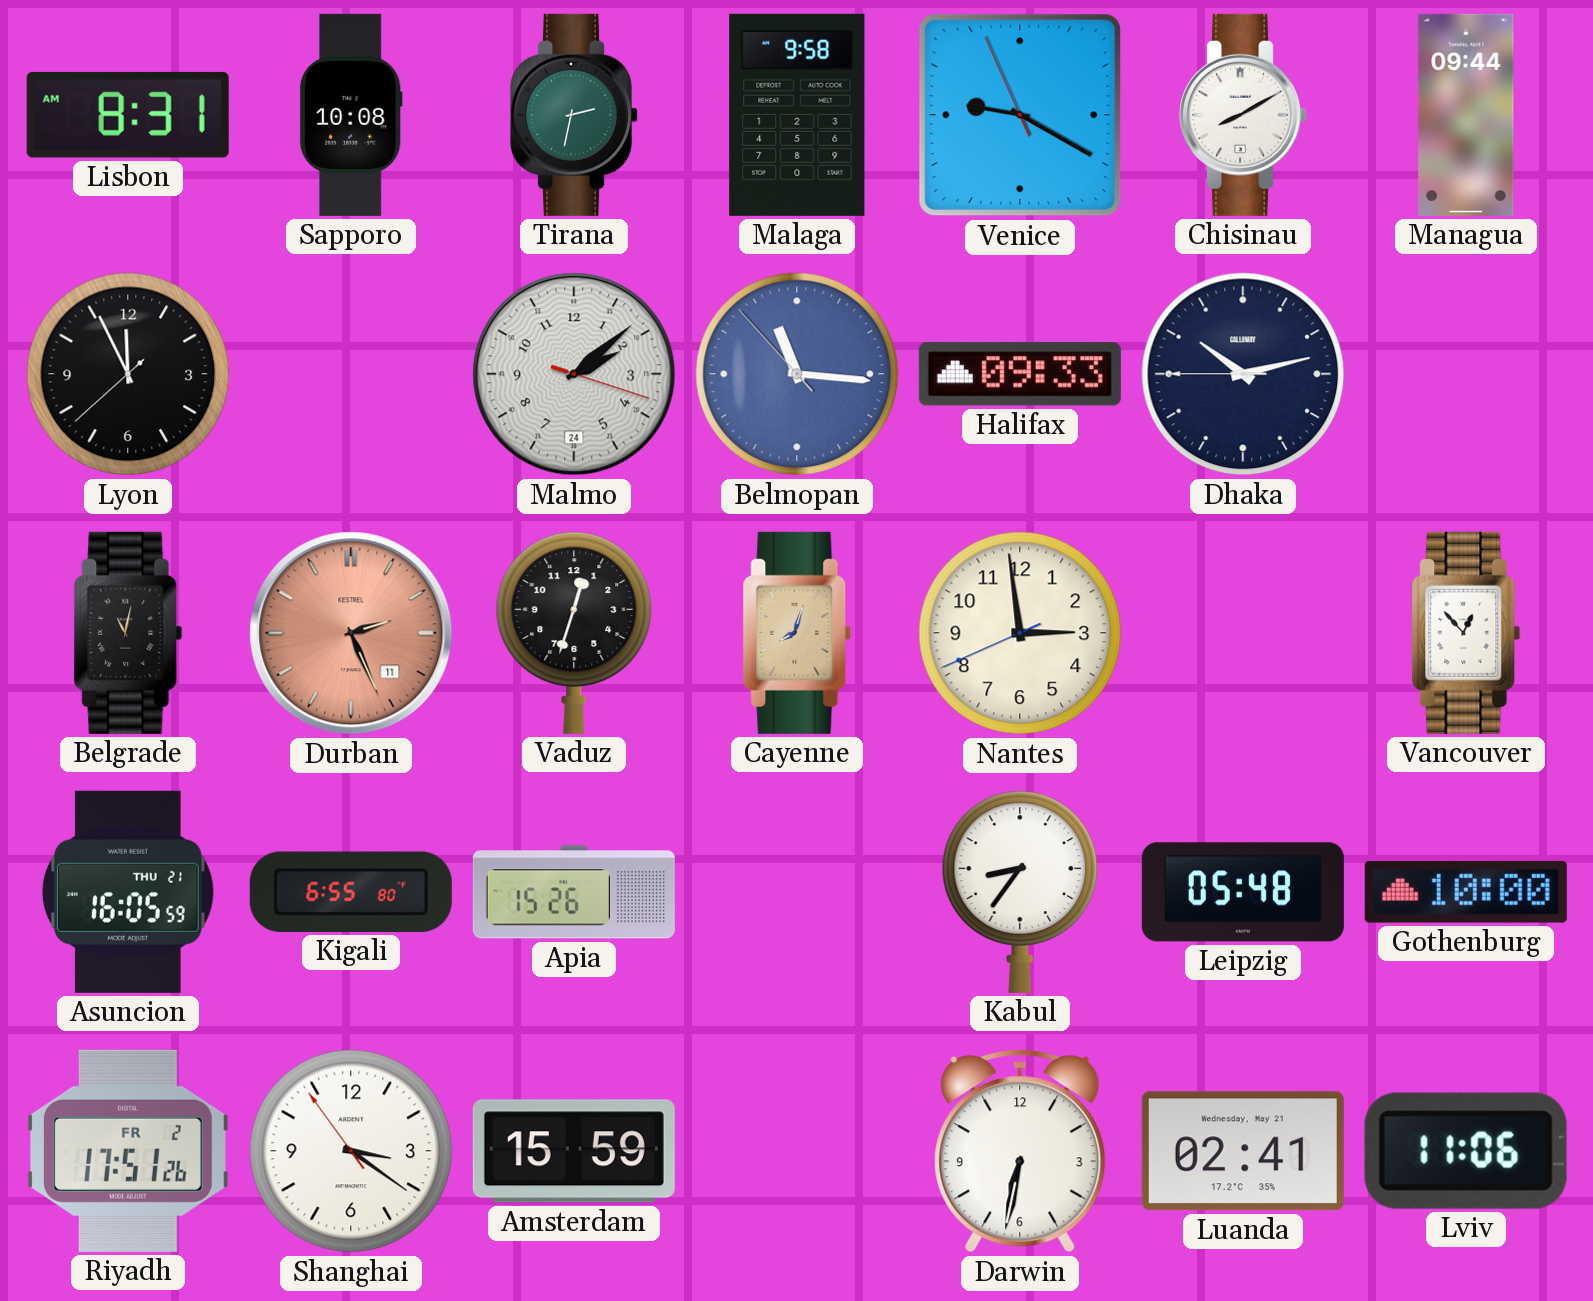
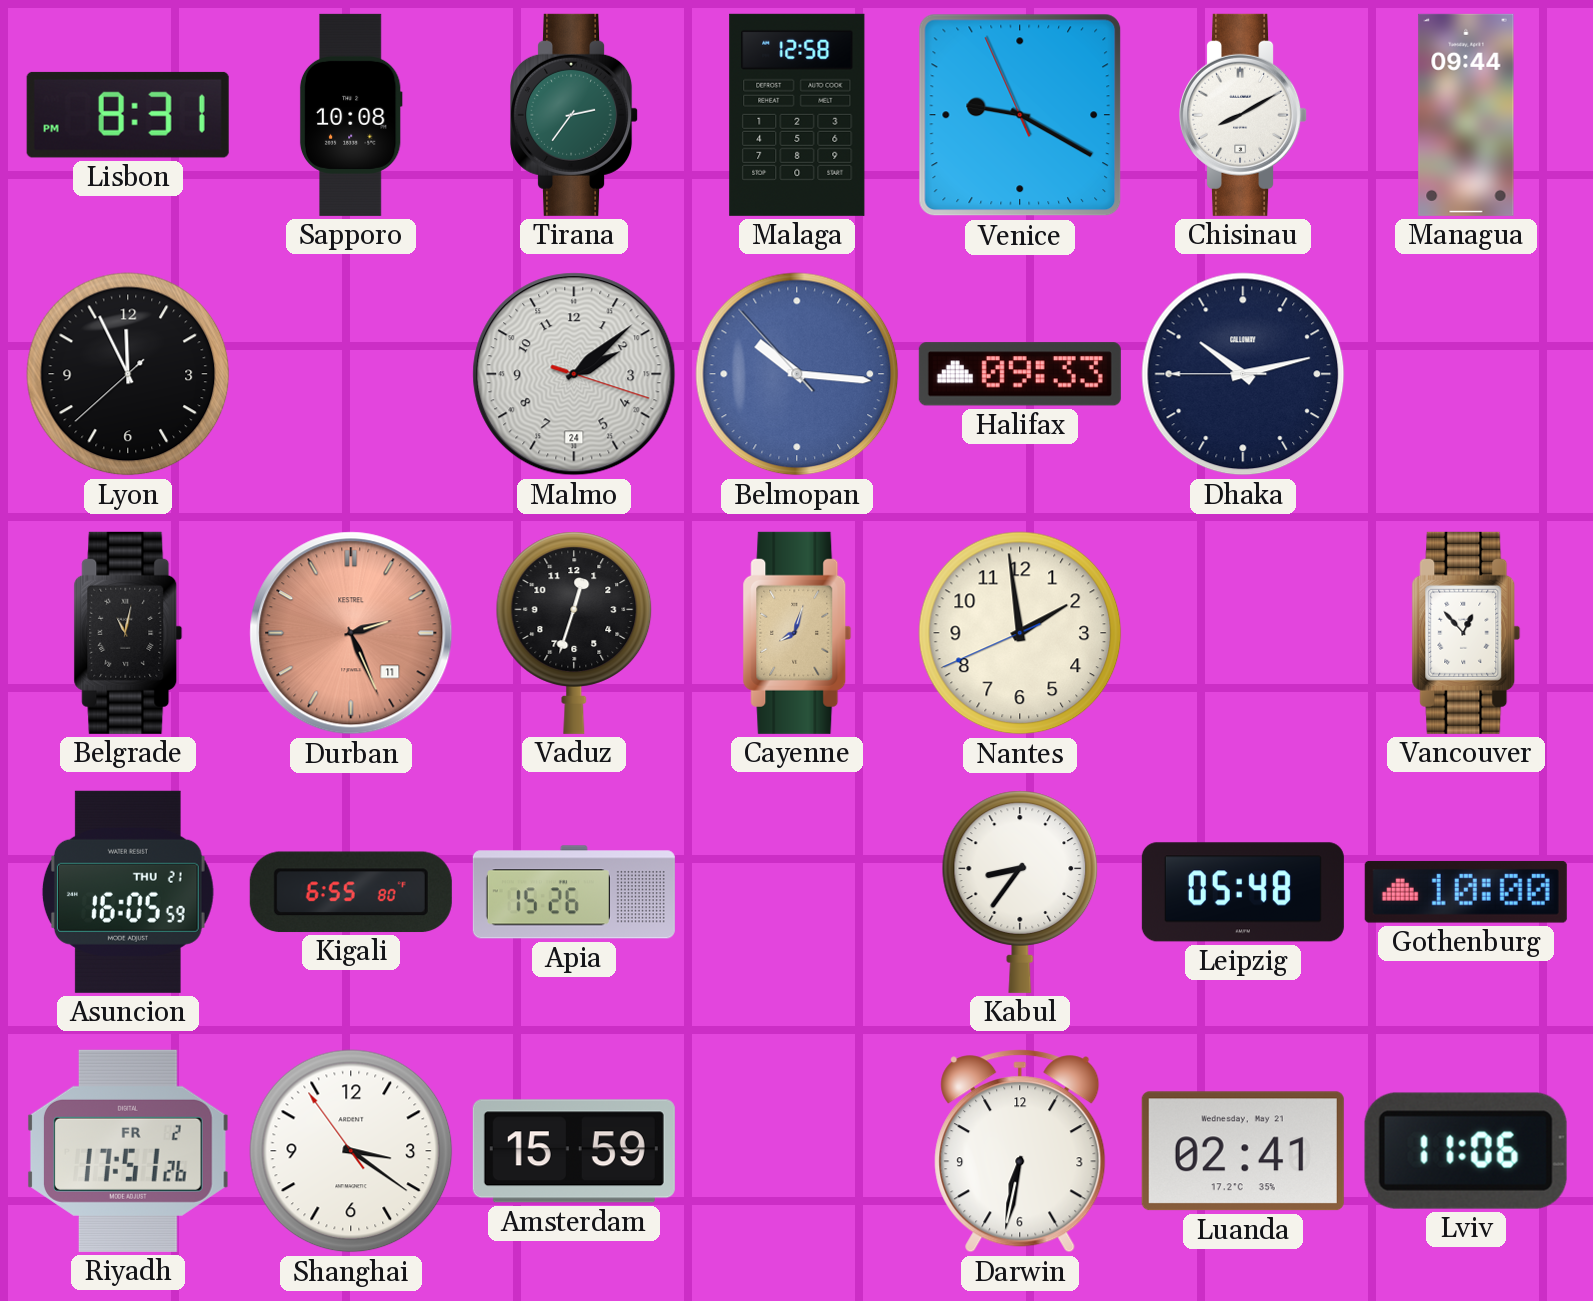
Lisbon: 8:31 AM -> 8:31 PM
Tirana: 2:32 -> 2:36
Malaga: 9:58 -> 12:58
Belmopan: 11:15 -> 10:15
Nantes: 2:58 -> 1:58
